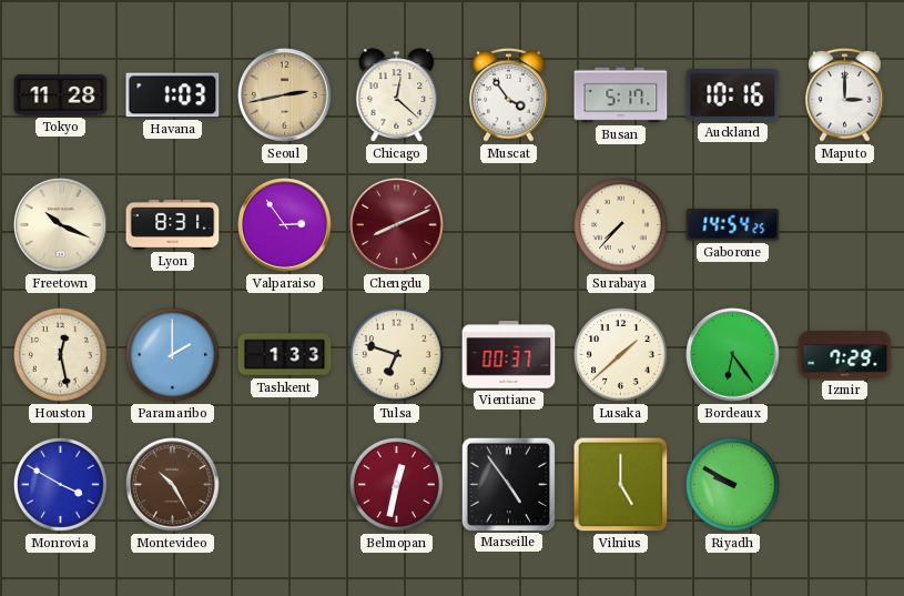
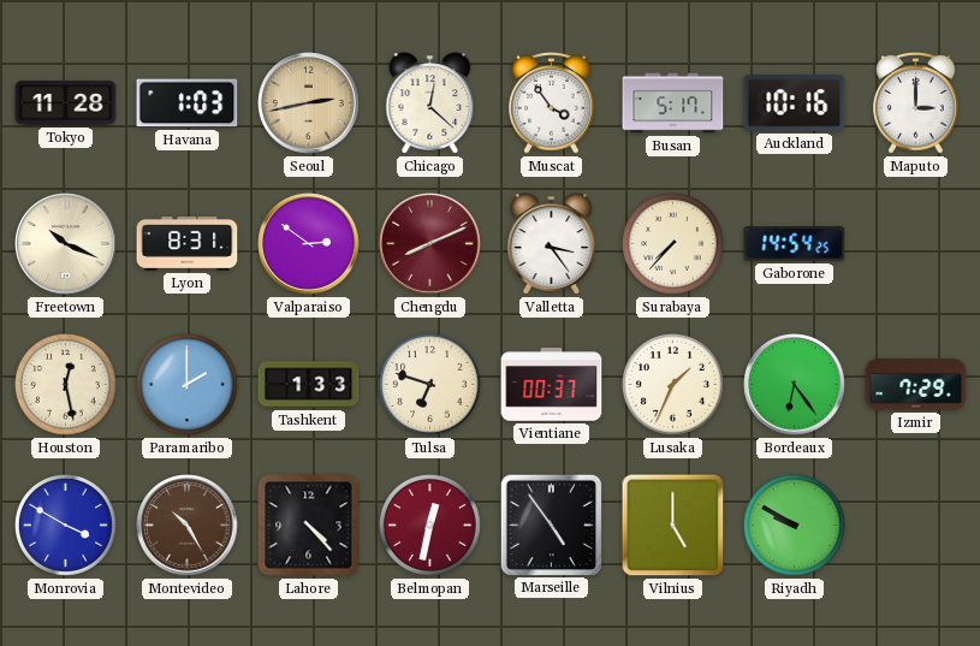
Valparaiso: 2:54 -> 2:51
Valletta: none -> 3:24
Lusaka: 1:38 -> 1:34
Lahore: none -> 4:23
